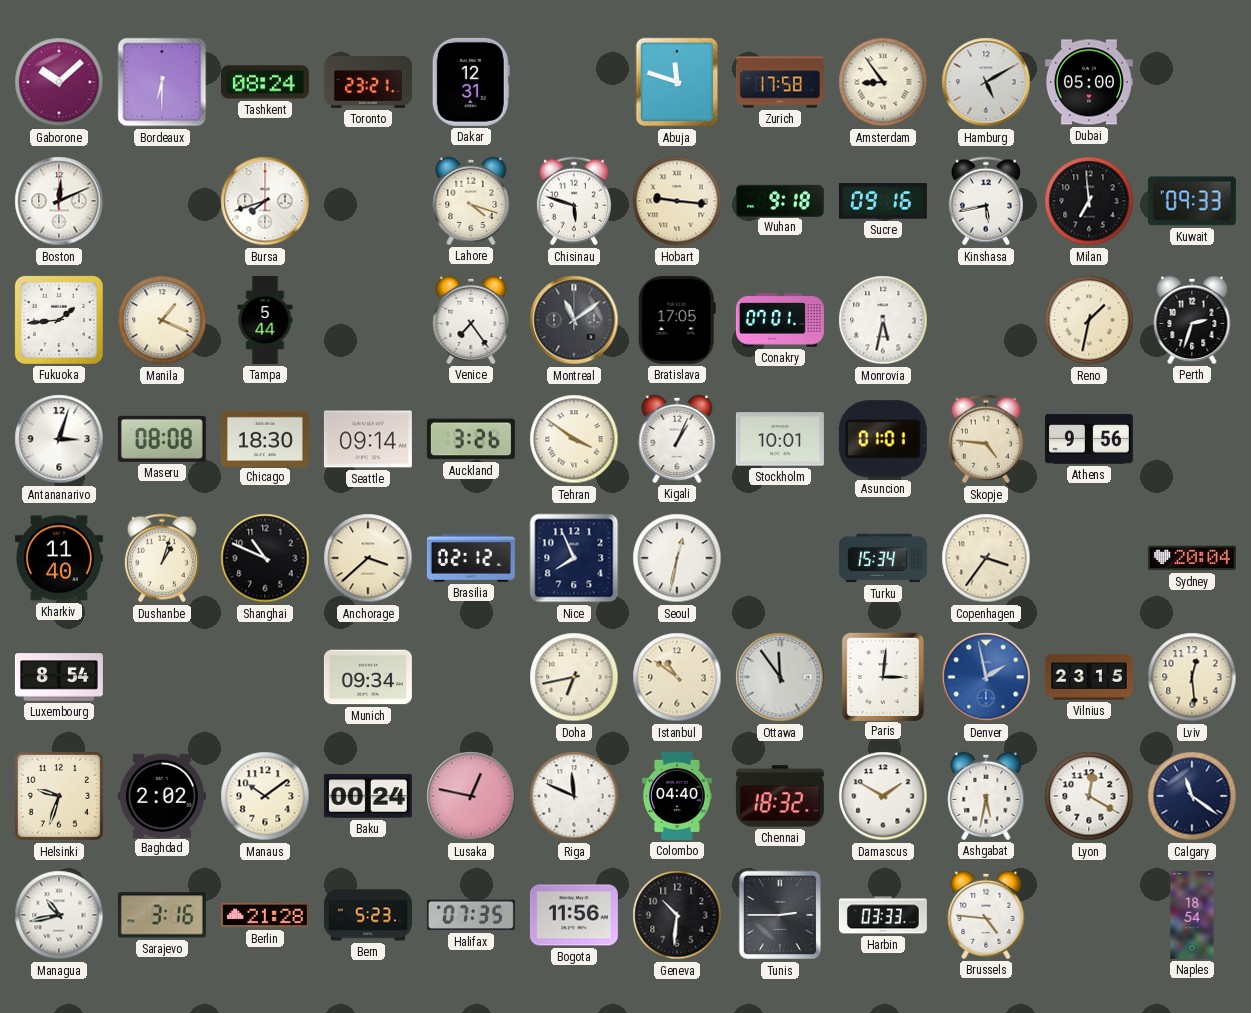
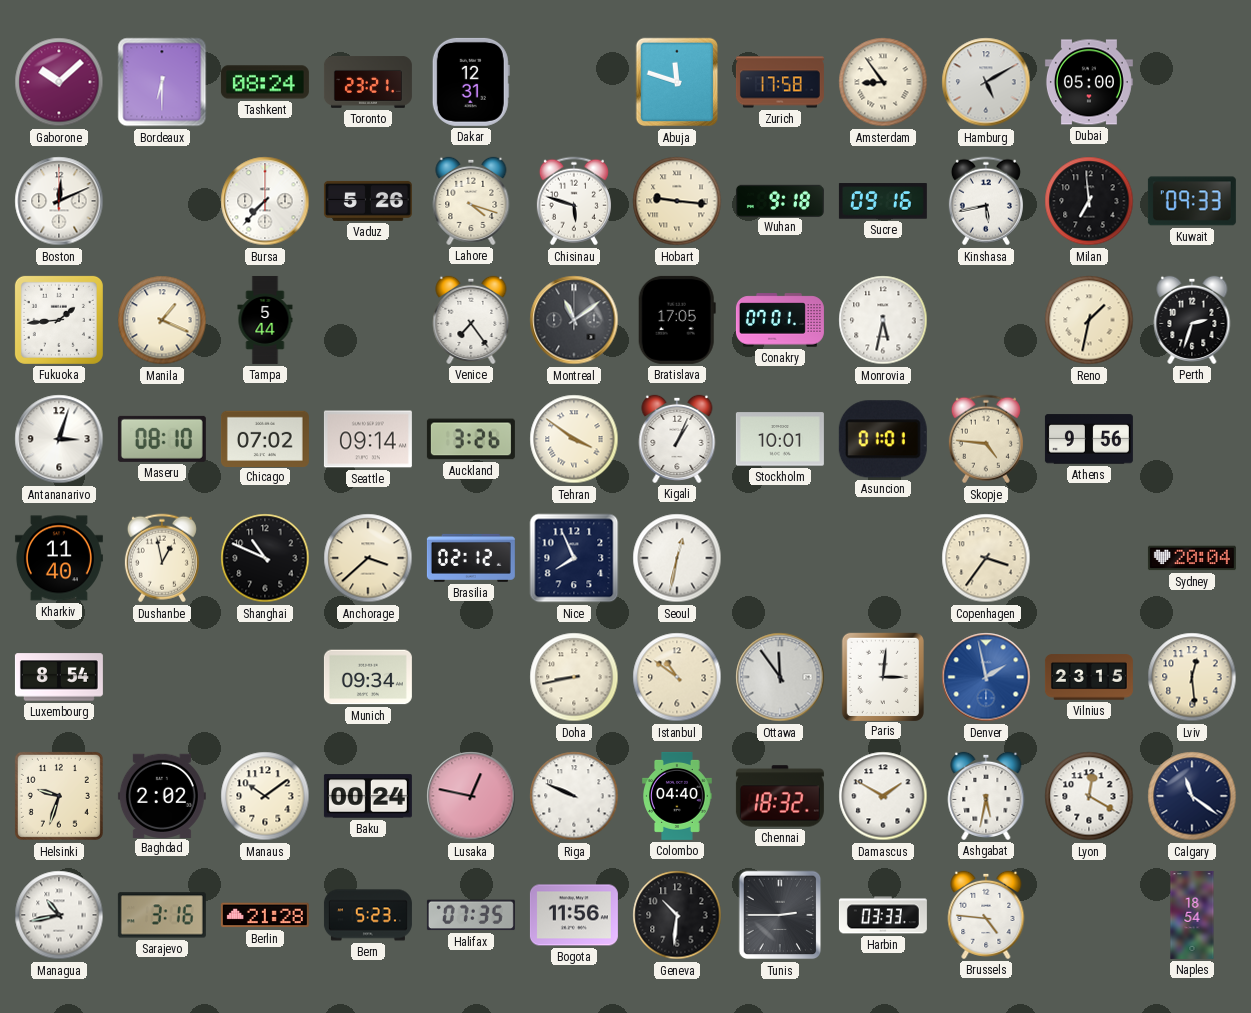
Bursa: 7:42 -> 7:37
Vaduz: none -> 5:26
Maseru: 08:08 -> 08:10
Chicago: 18:30 -> 07:02
Dushanbe: 1:03 -> 12:58
Turku: 15:34 -> none
Doha: 6:43 -> 8:43
Riga: 11:49 -> 9:49
